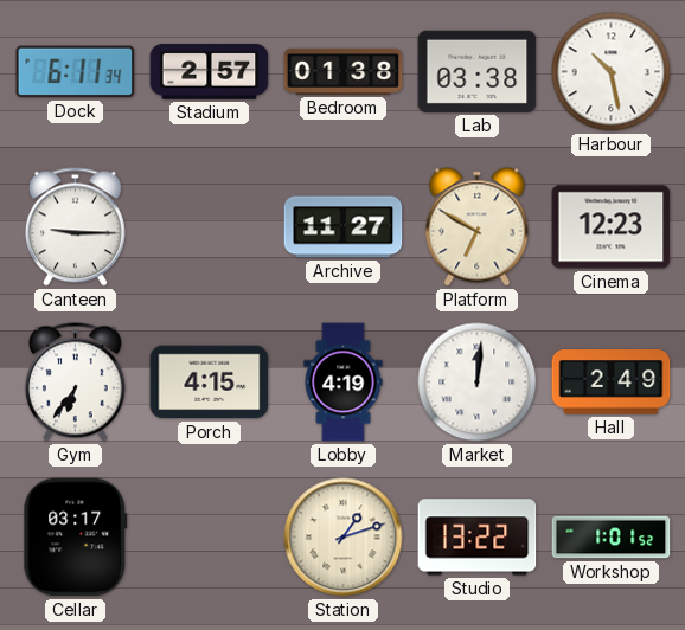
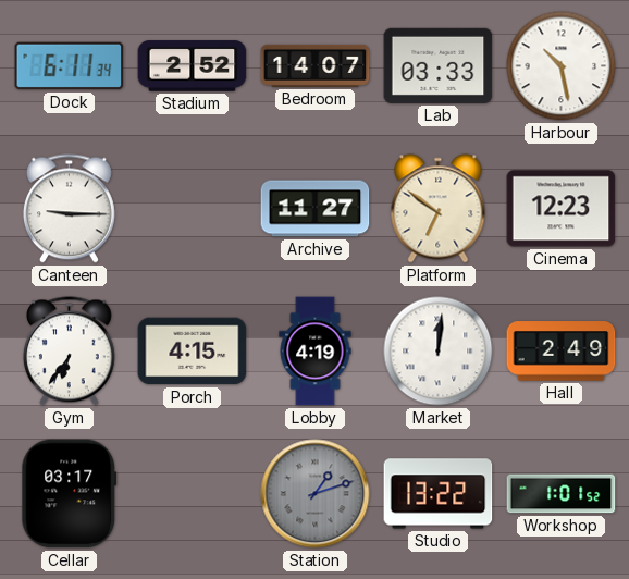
Stadium: 2:57 -> 2:52
Bedroom: 01:38 -> 14:07
Lab: 03:38 -> 03:33
Platform: 6:50 -> 6:51
Station dial: cream -> grey
